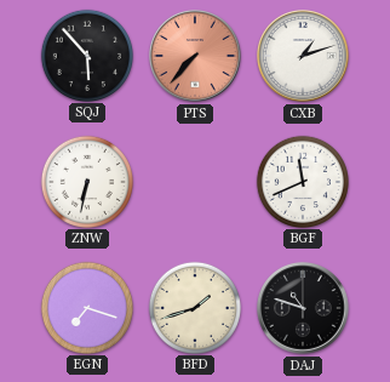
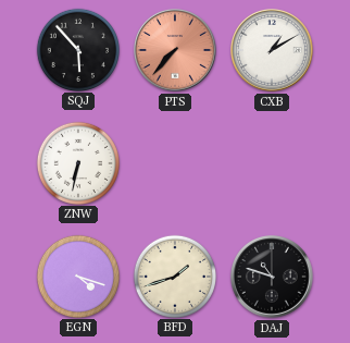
CXB: 1:12 -> 1:10
BGF: 11:41 -> none
EGN: 7:18 -> 4:18
